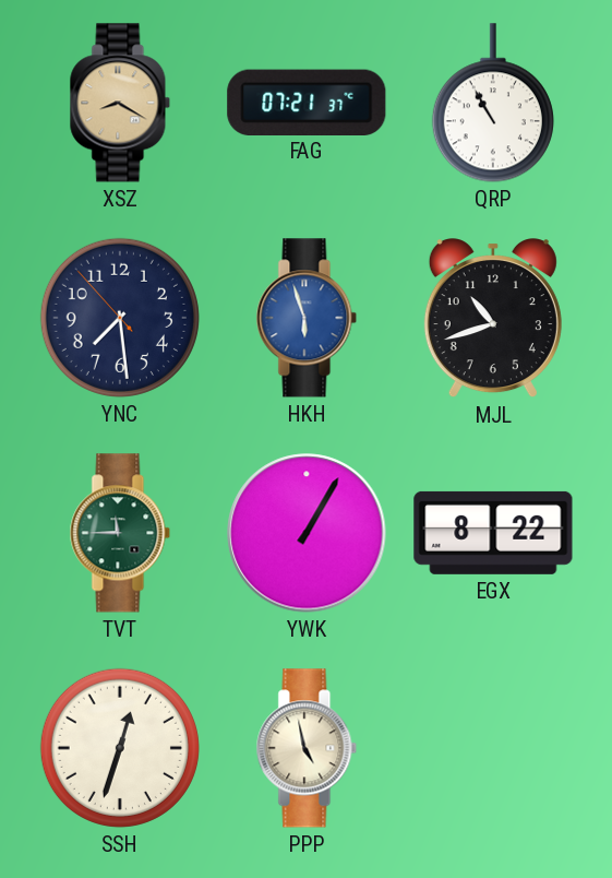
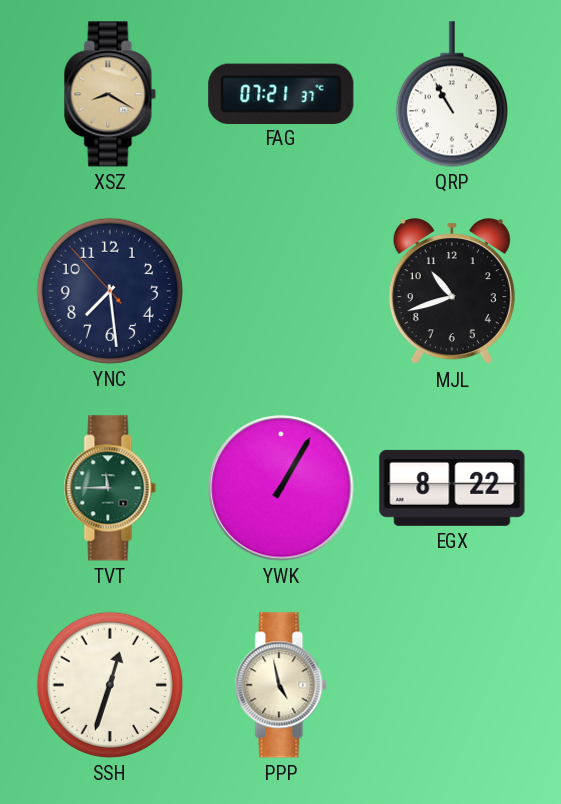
HKH: 5:57 -> none
